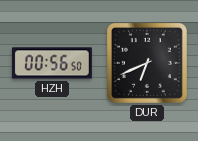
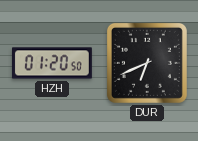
HZH: 00:56 -> 01:20
